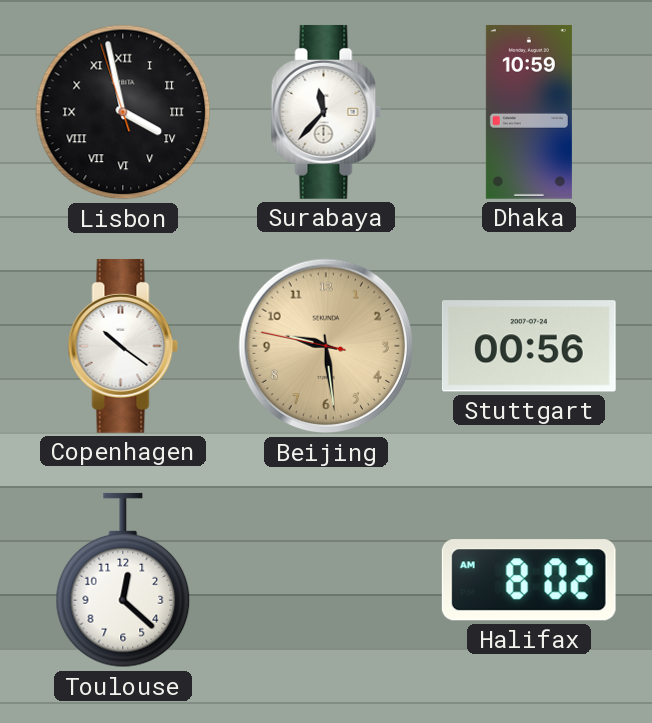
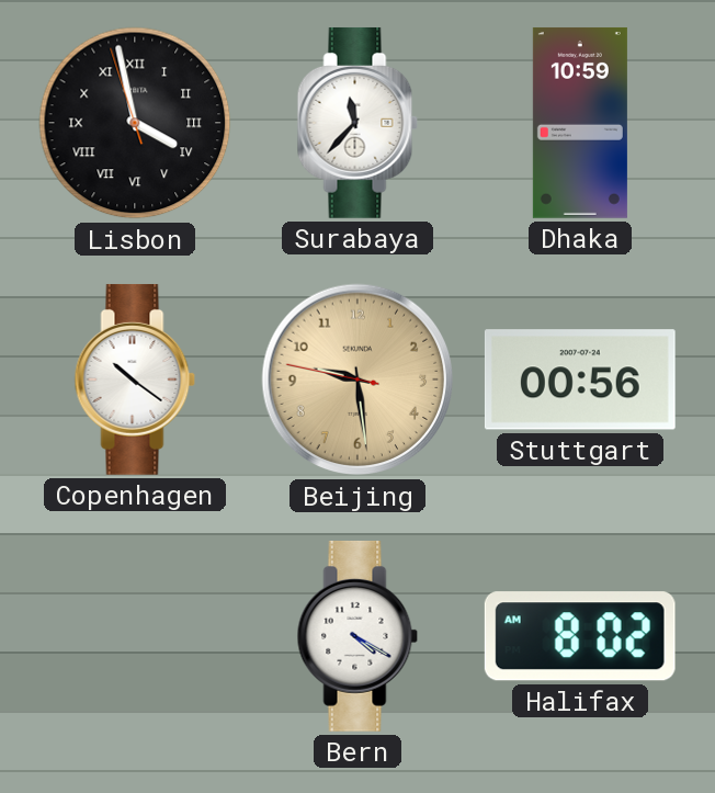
Toulouse: 12:22 -> none
Bern: none -> 4:20
